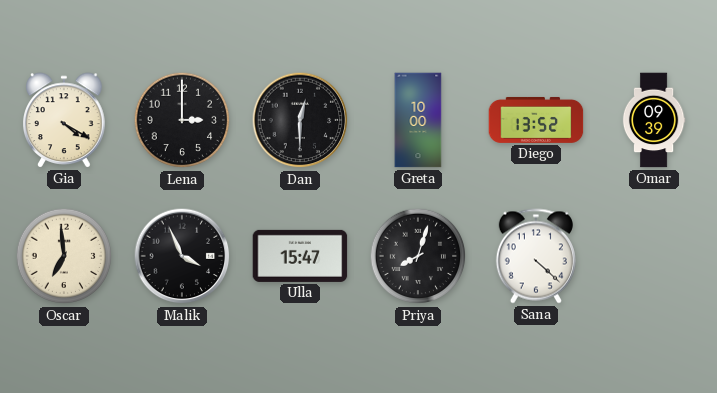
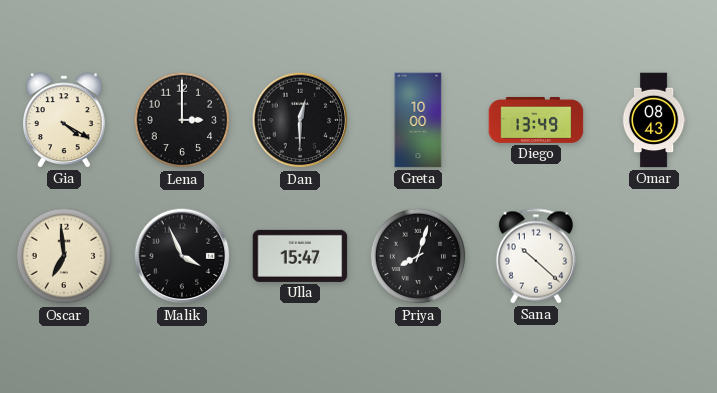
Diego: 13:52 -> 13:49
Omar: 09:39 -> 08:43
Sana: 4:22 -> 10:22
